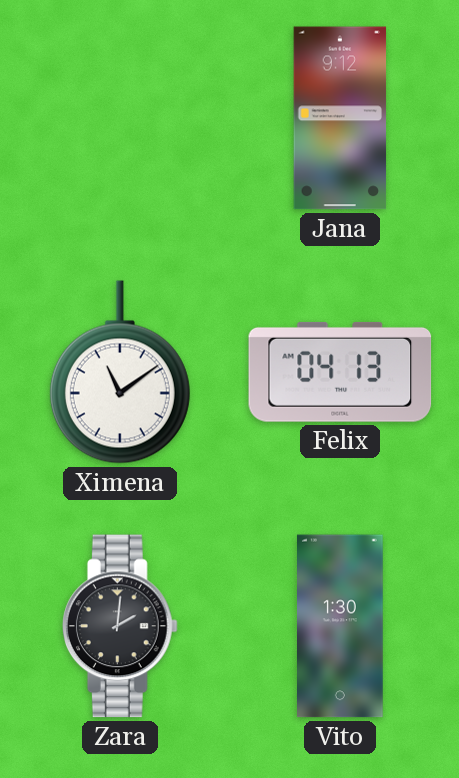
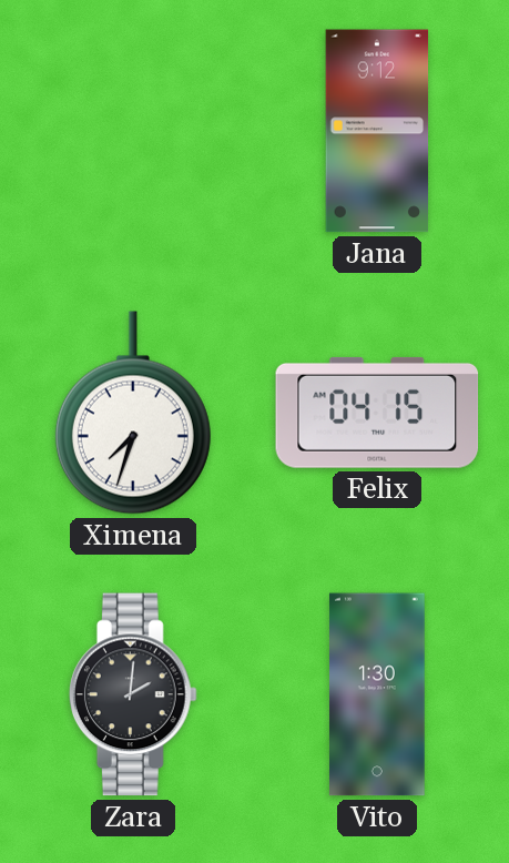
Ximena: 11:09 -> 7:33
Felix: 04:13 -> 04:15
